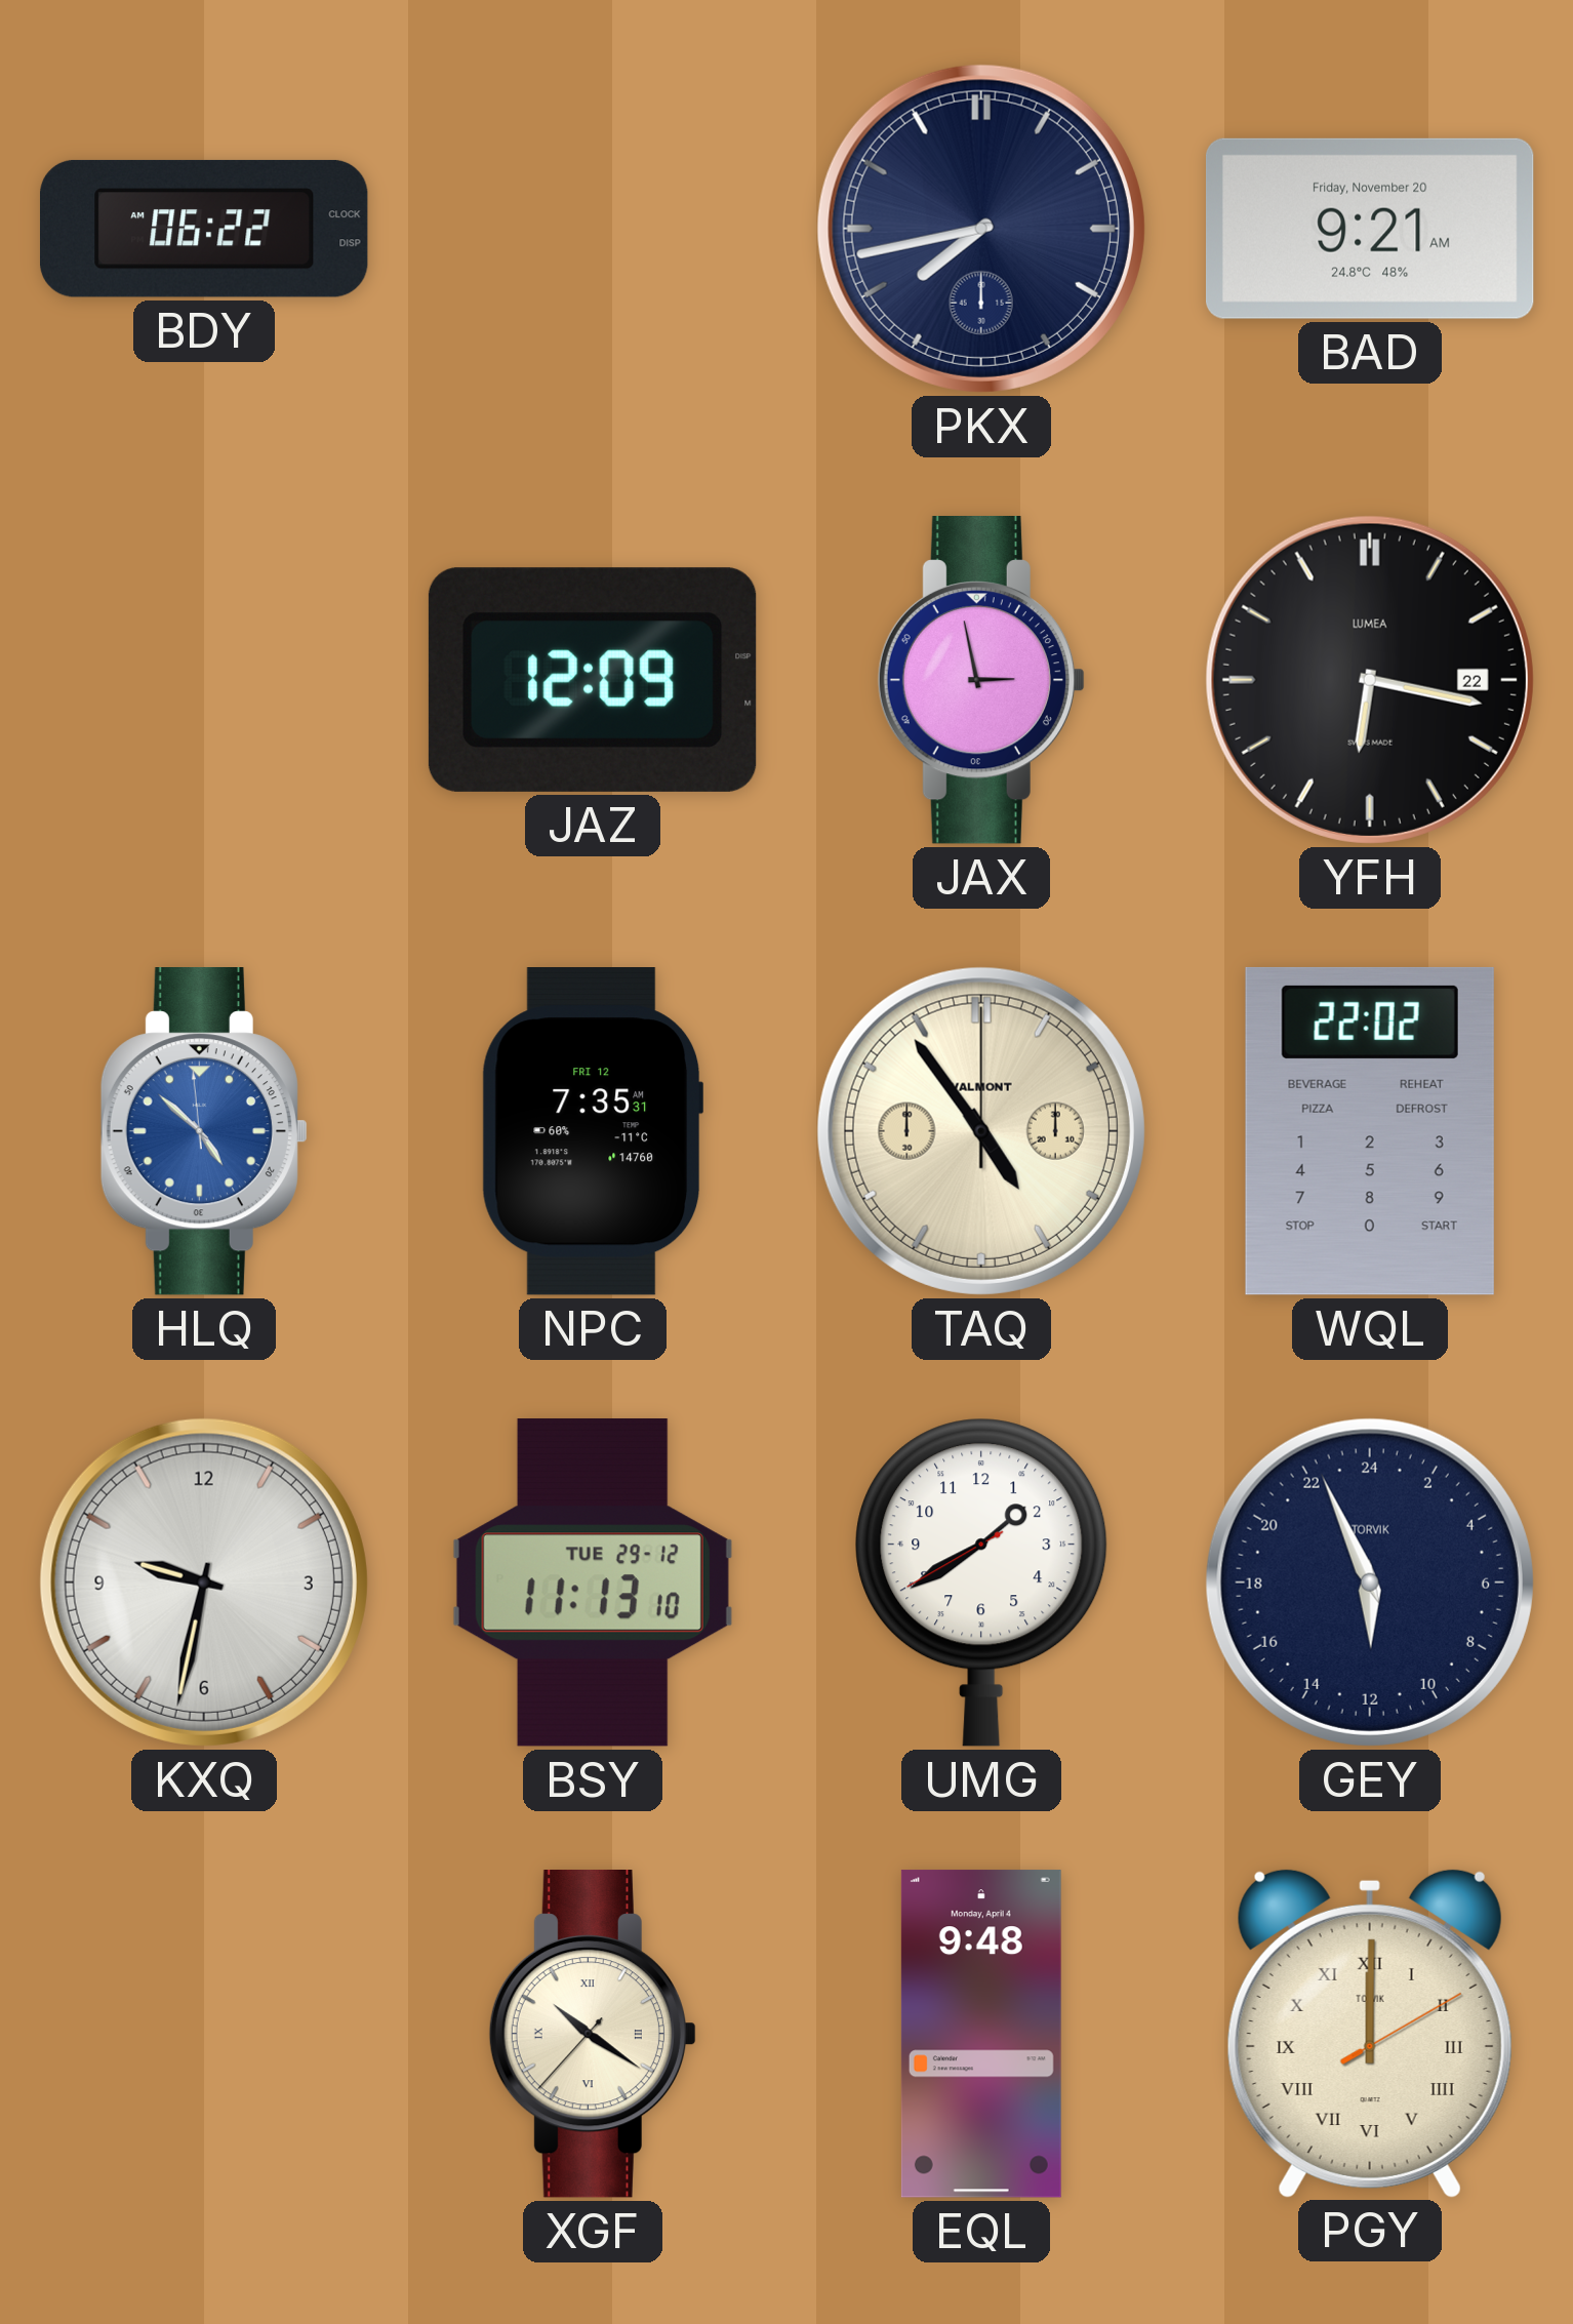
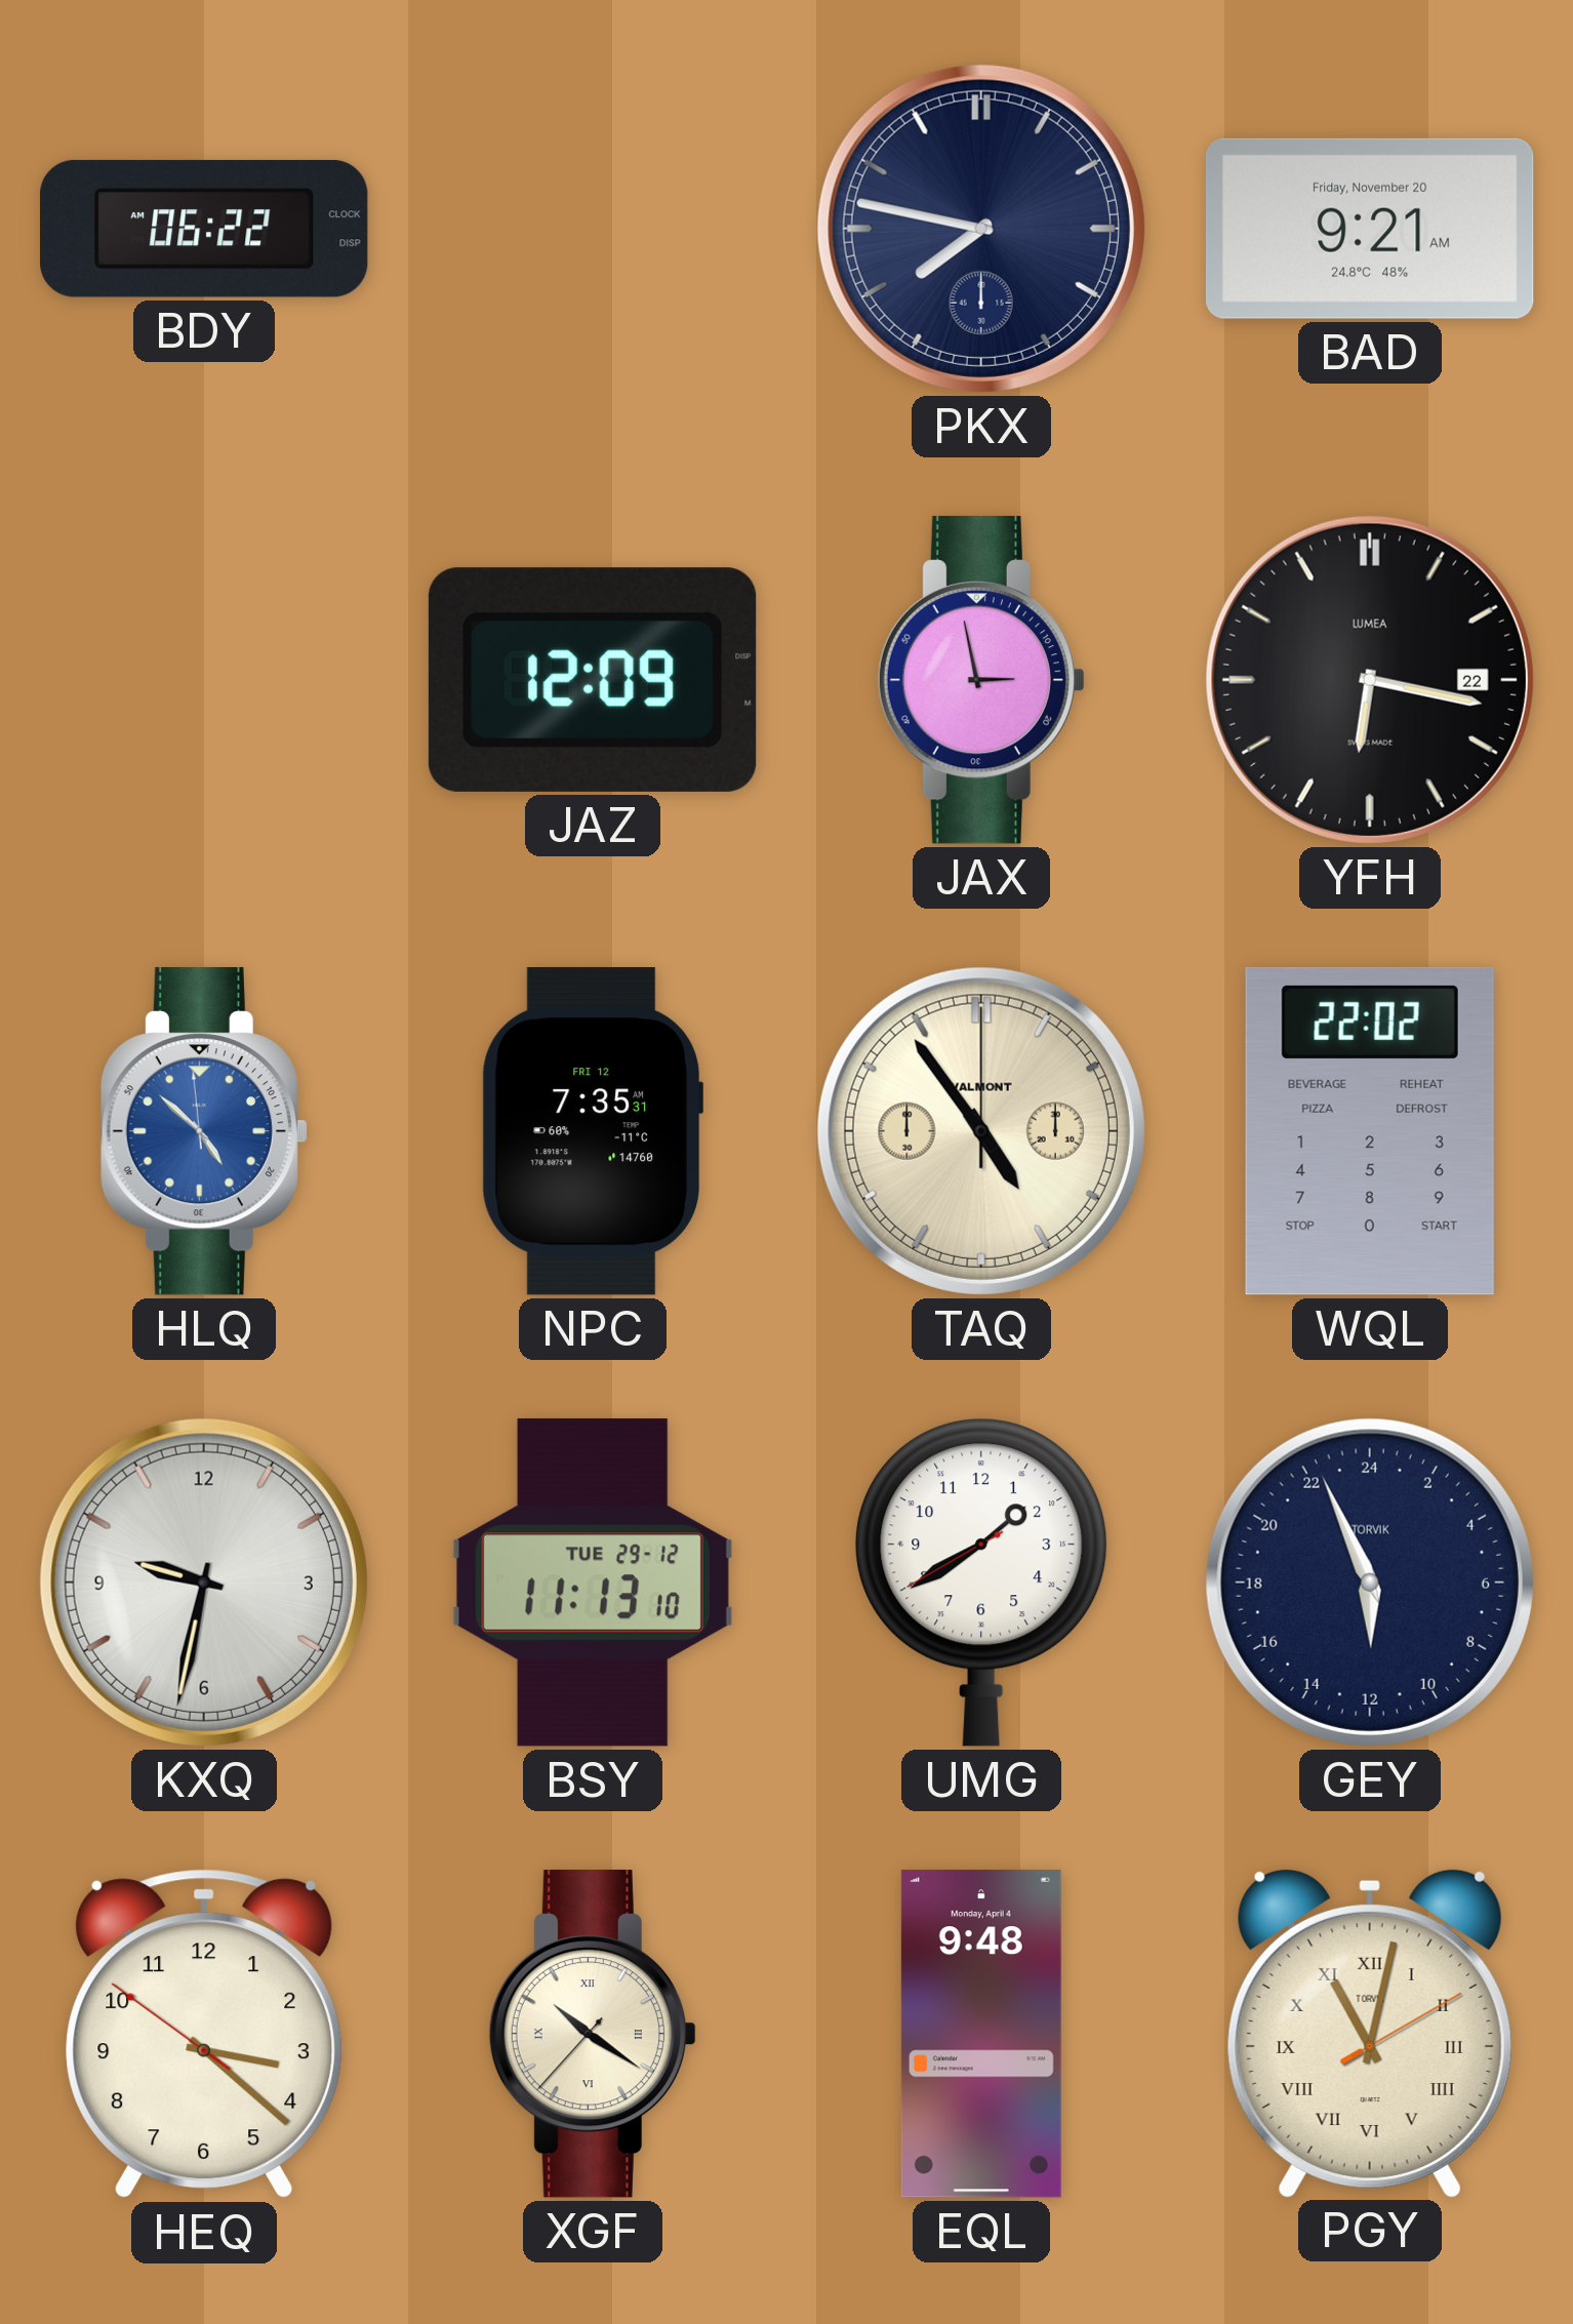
PKX: 7:43 -> 7:47
HEQ: none -> 3:21
PGY: 12:00 -> 11:02
